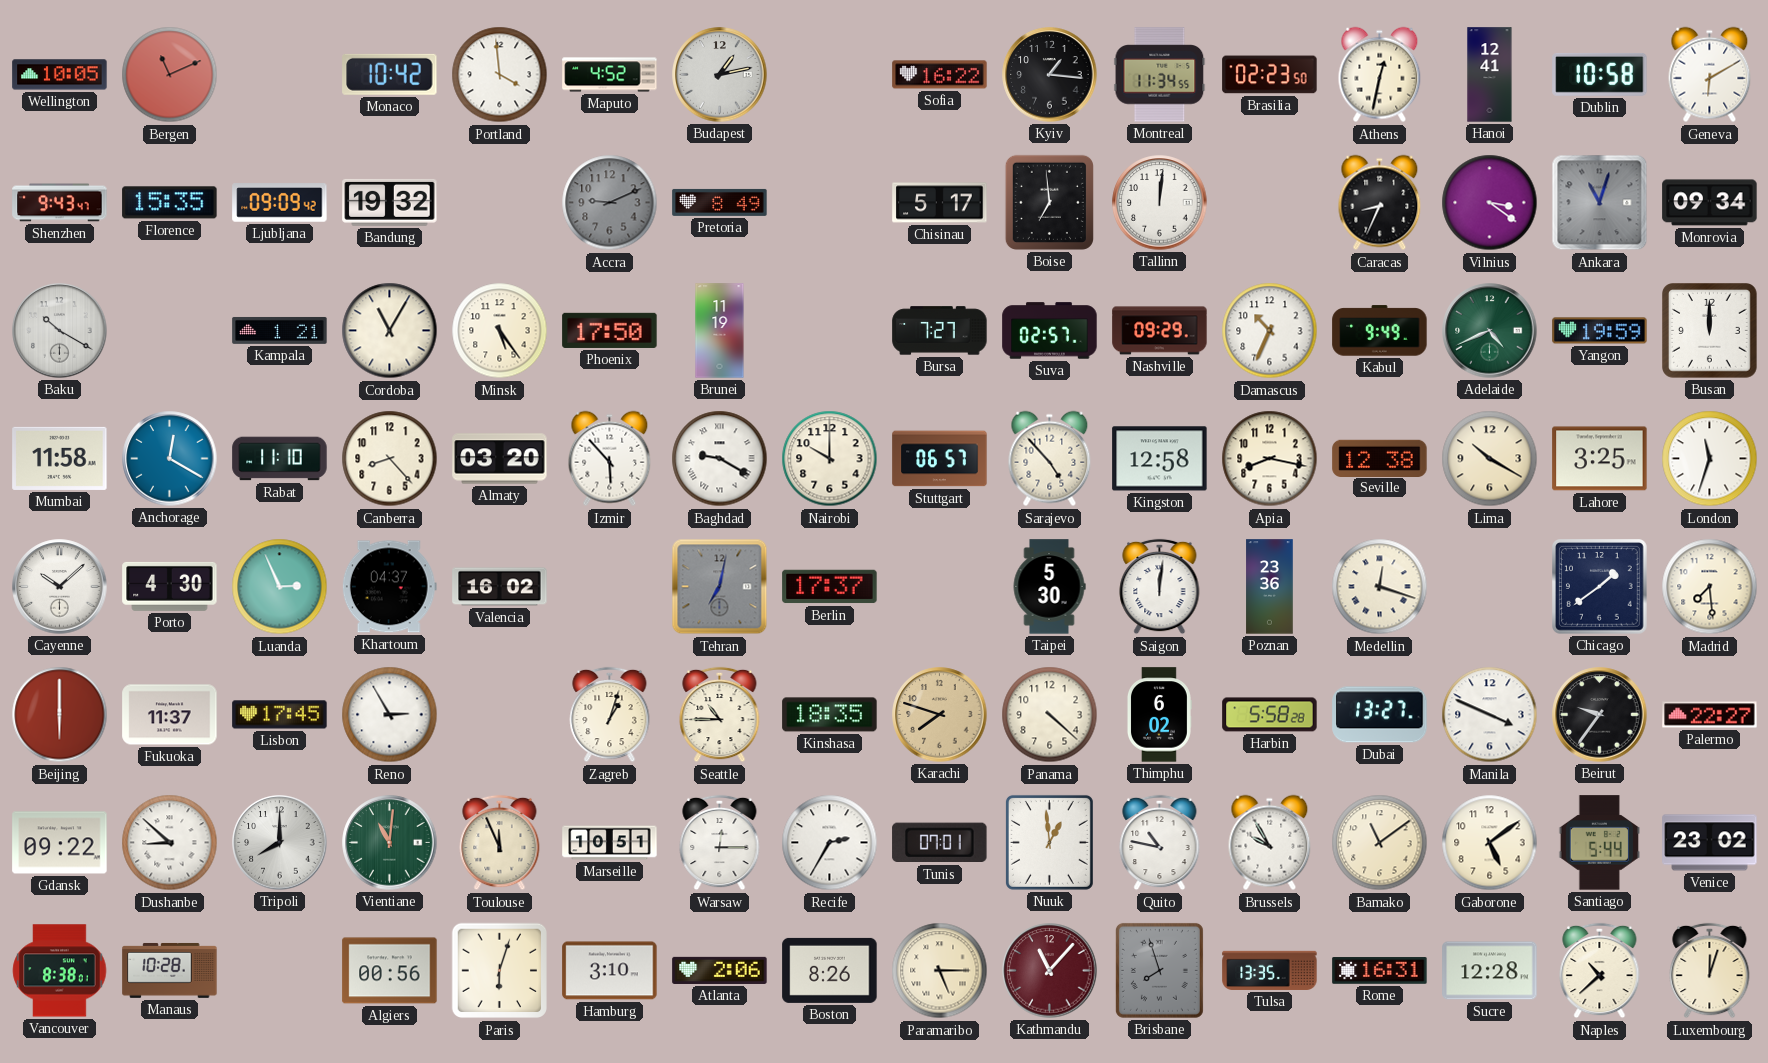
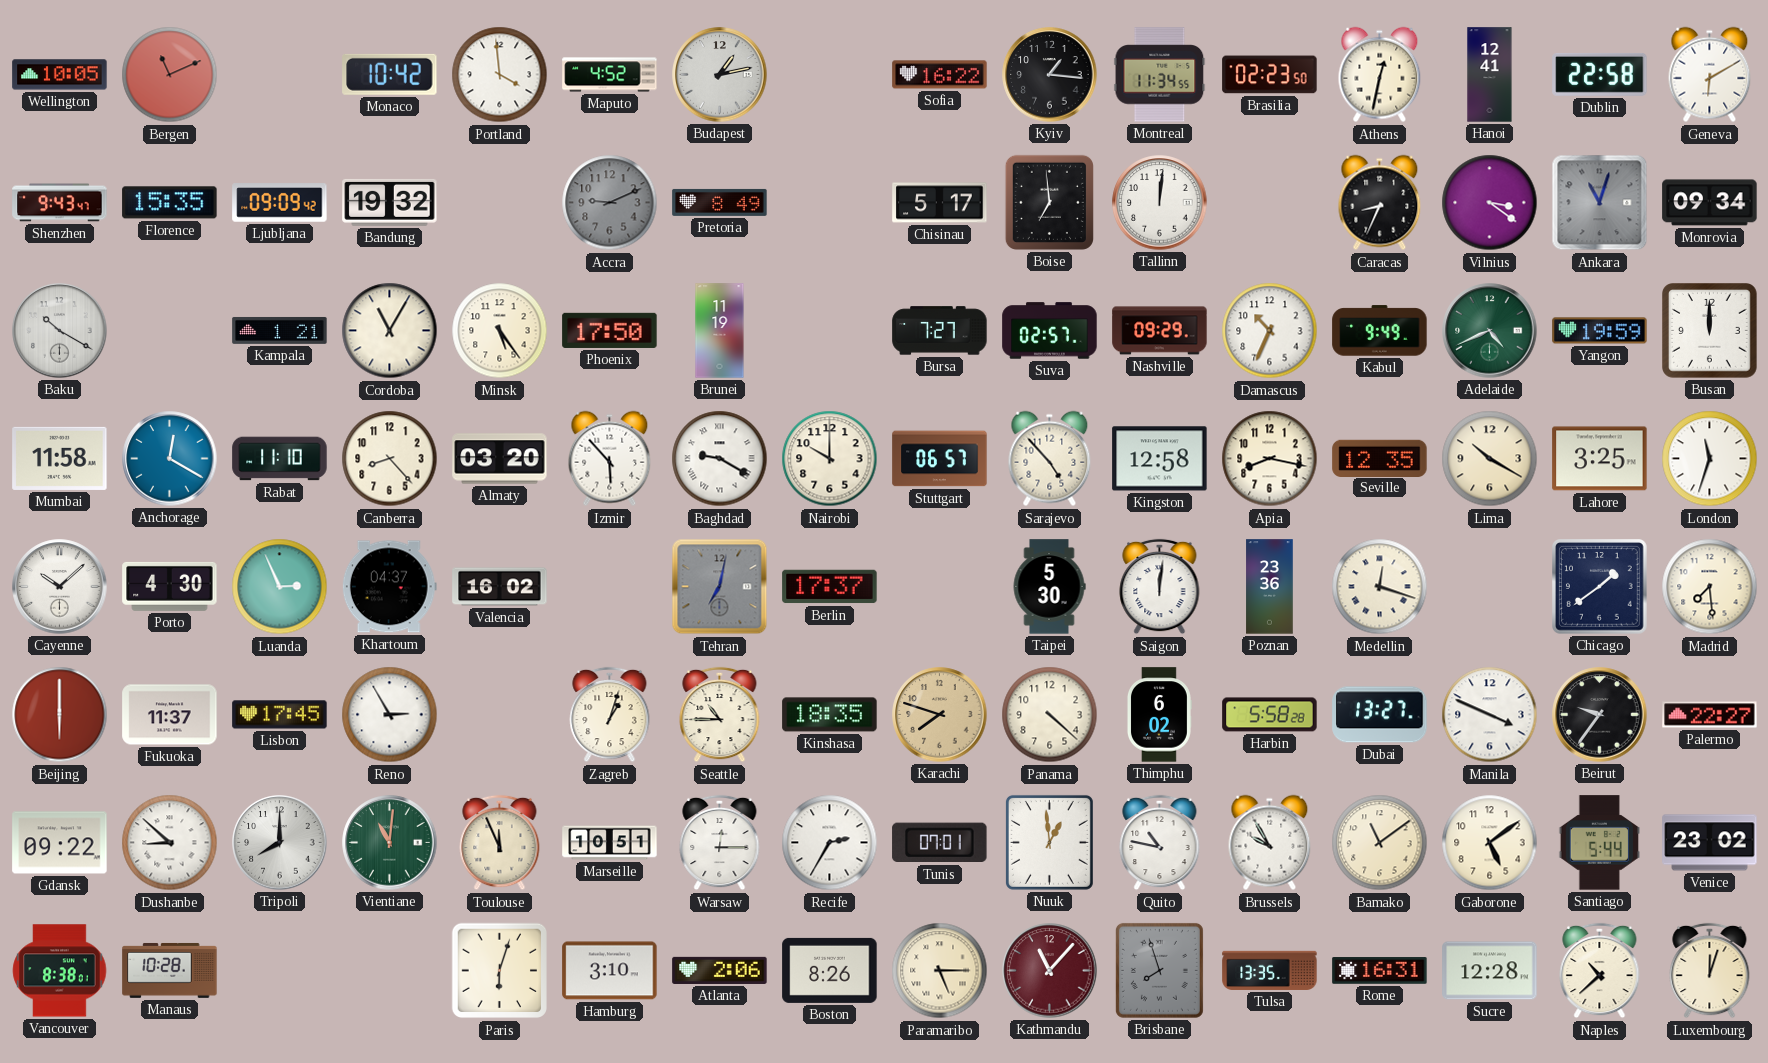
Dublin: 10:58 -> 22:58
Seville: 12:38 -> 12:35
Algiers: 00:56 -> none
